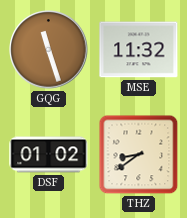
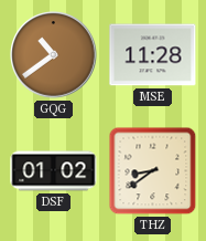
GQG: 11:27 -> 10:39
MSE: 11:32 -> 11:28
